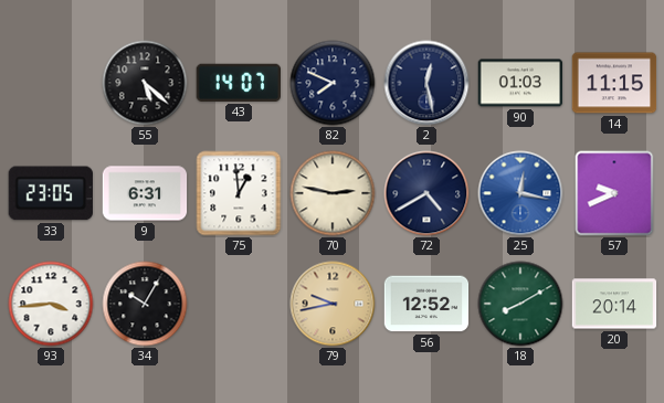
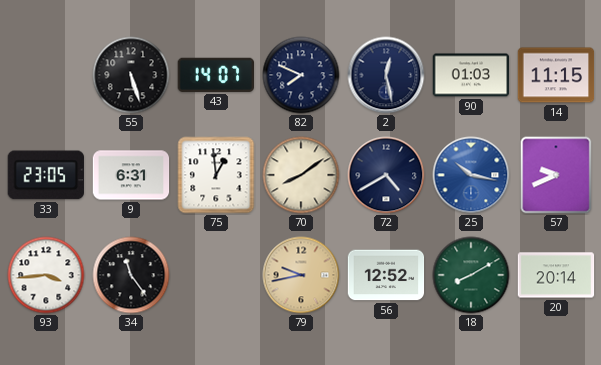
55: 5:22 -> 5:27
70: 2:47 -> 8:09
25: 12:17 -> 10:17
34: 10:05 -> 11:24
